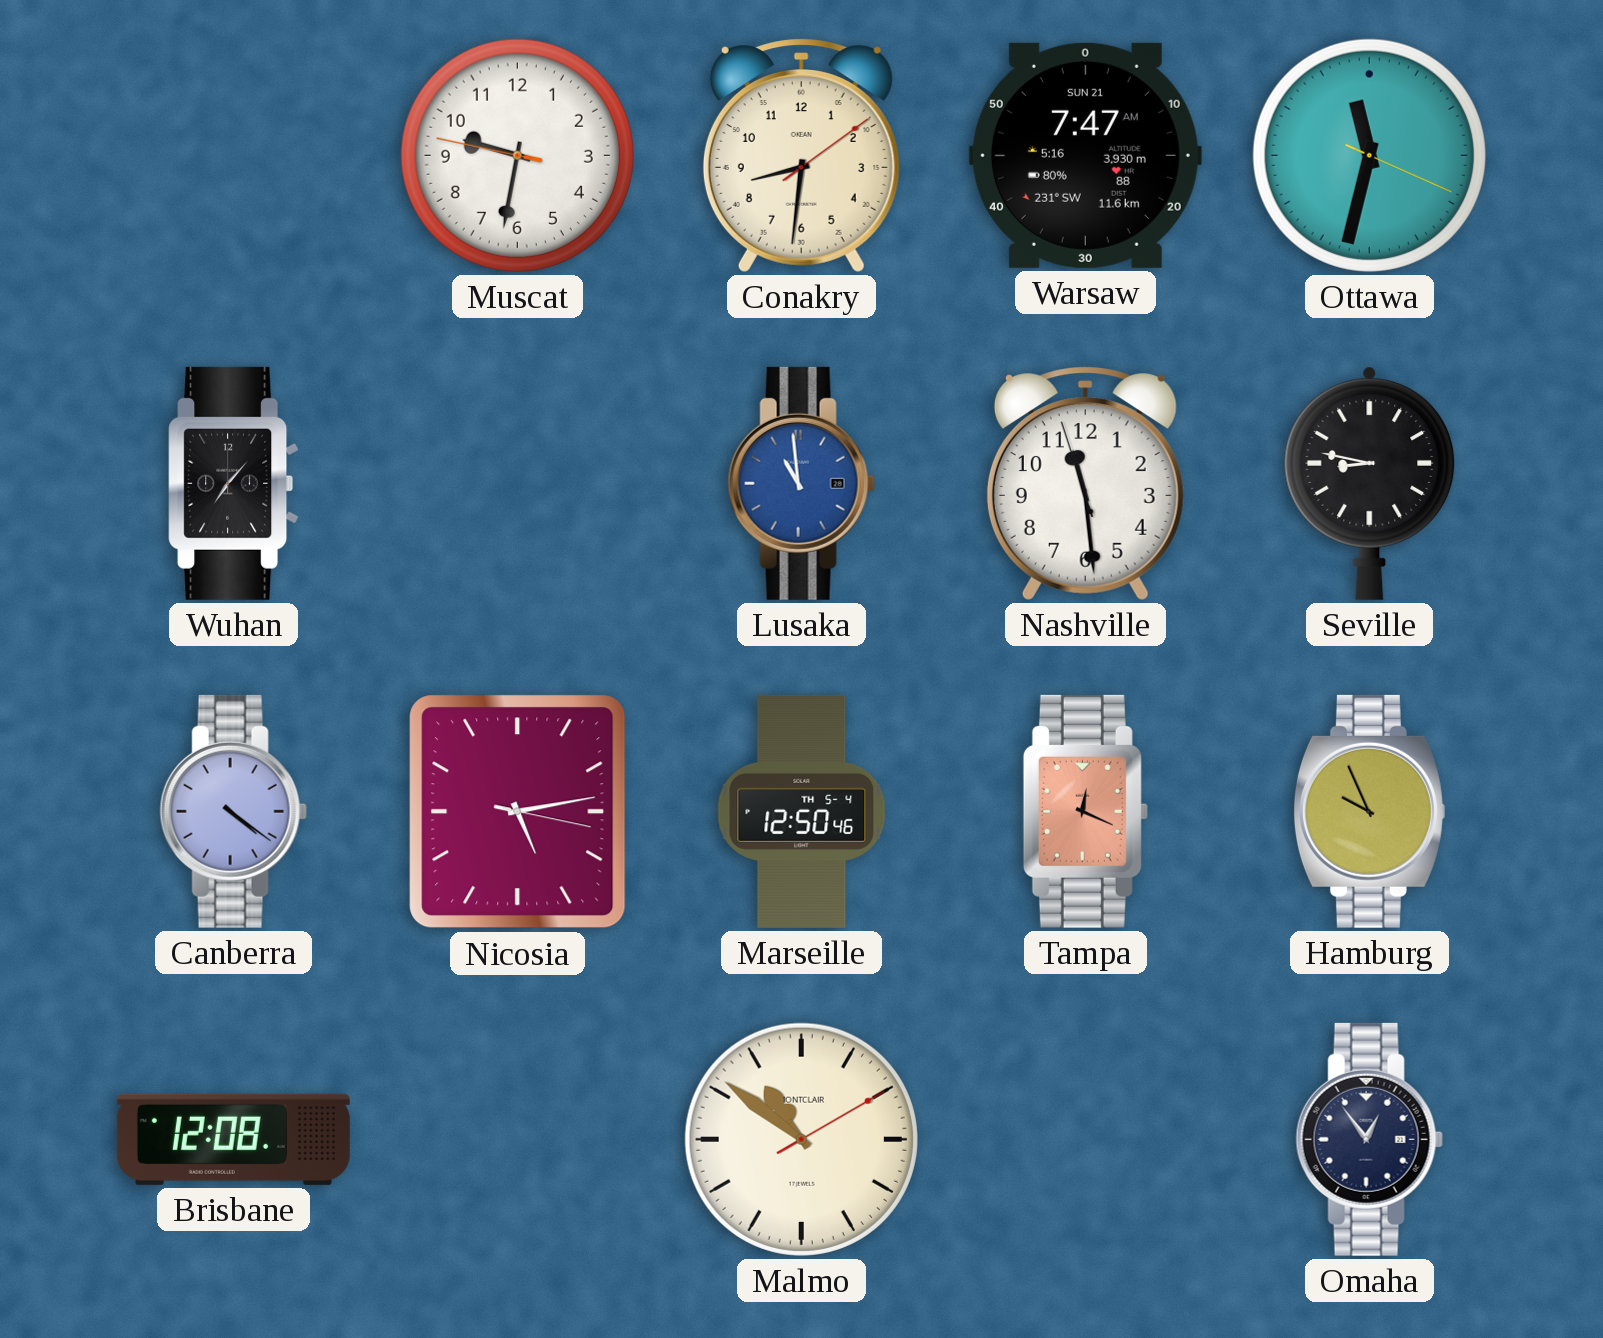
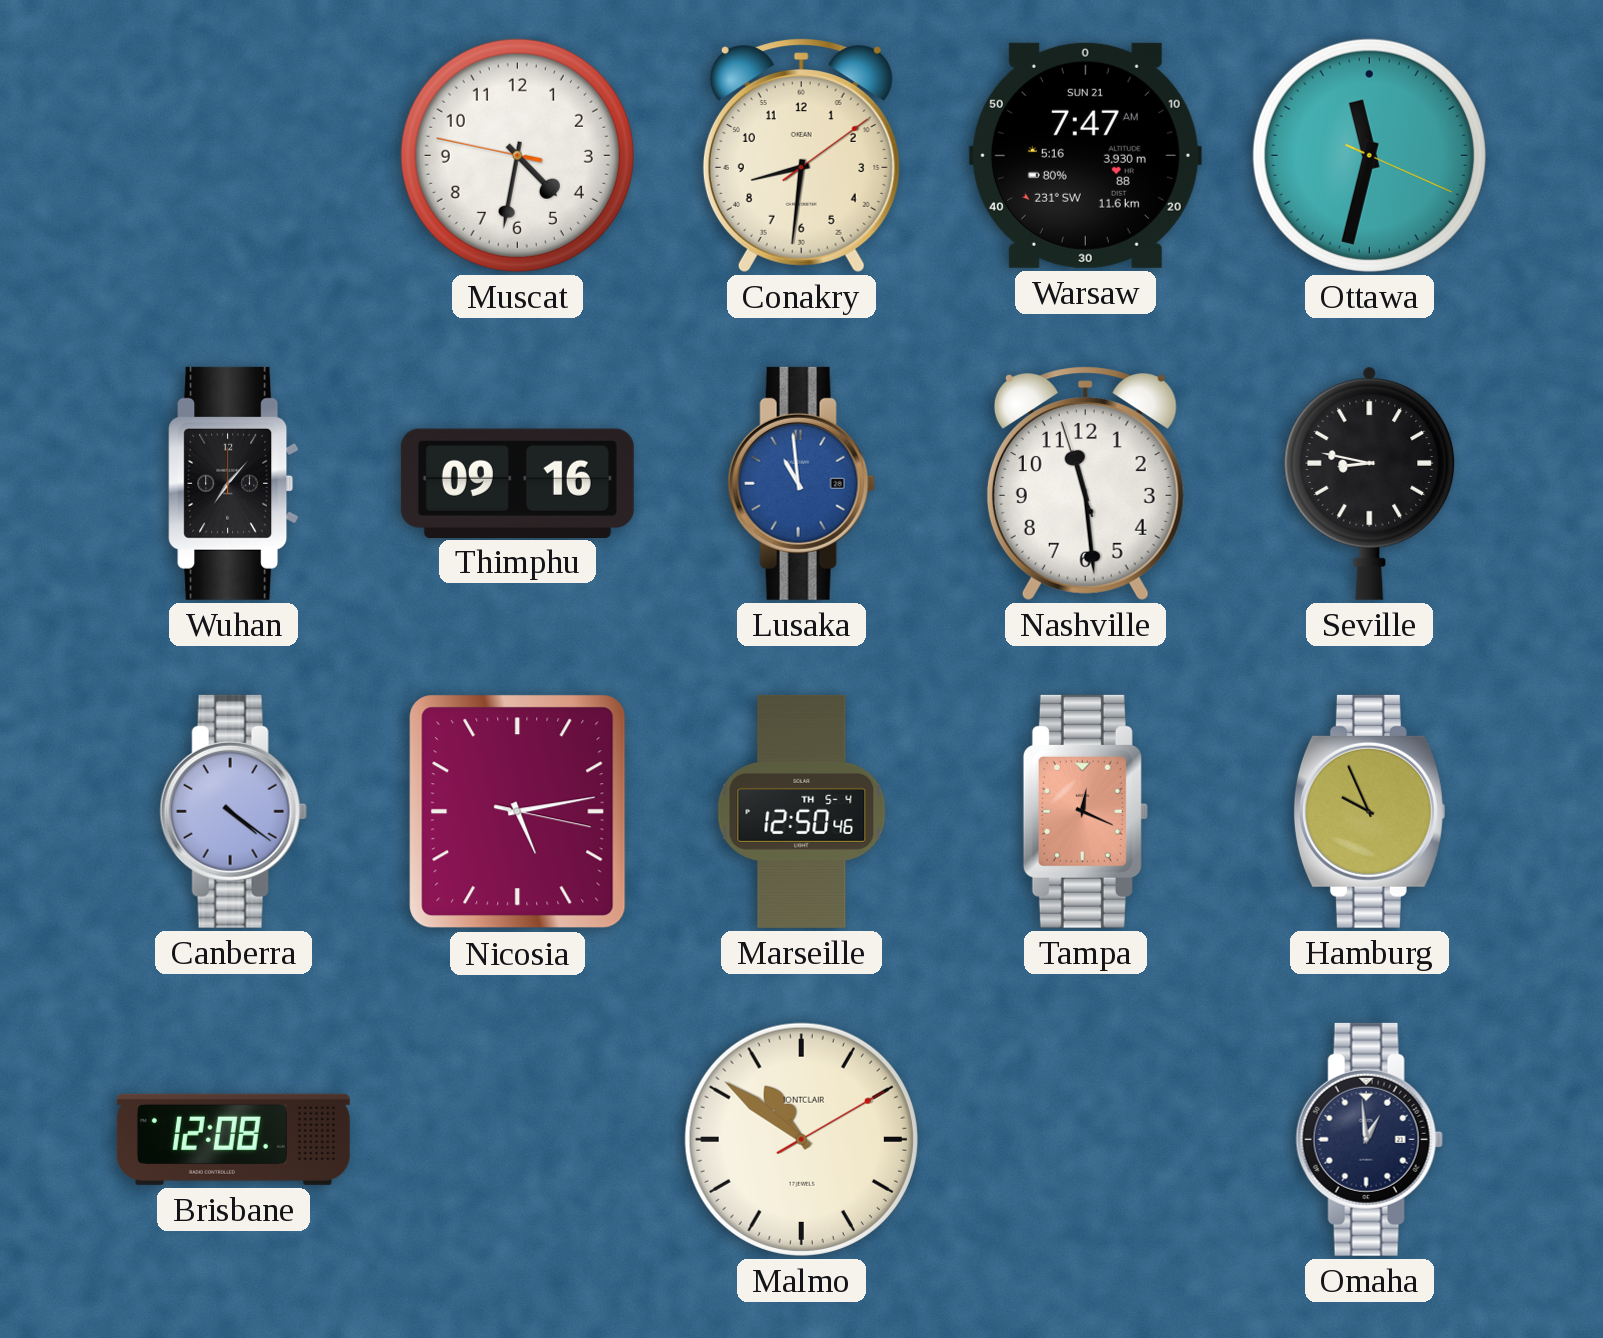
Muscat: 9:31 -> 4:31
Thimphu: none -> 09:16
Omaha: 12:54 -> 12:59
